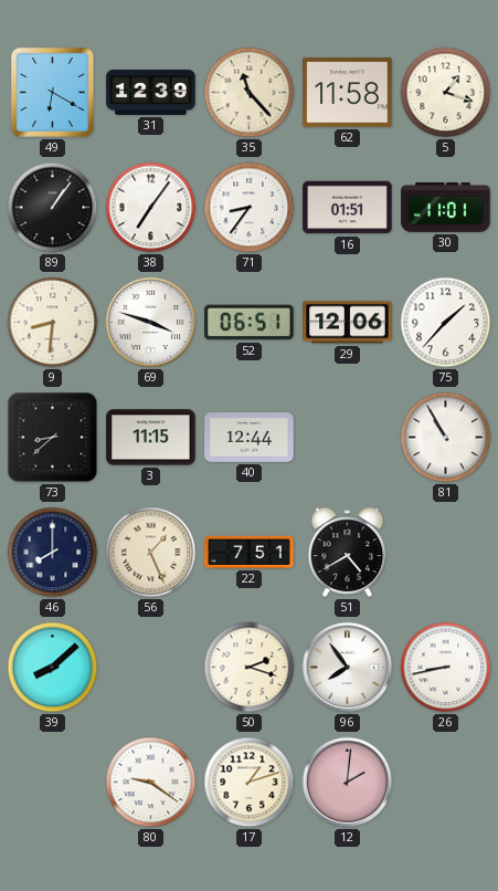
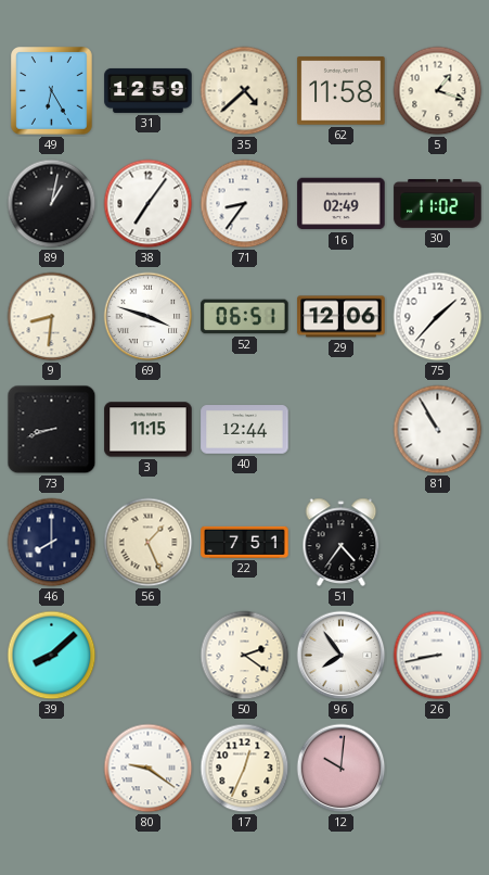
49: 6:20 -> 6:25
31: 12:39 -> 12:59
35: 11:23 -> 4:38
89: 1:06 -> 1:02
16: 01:51 -> 02:49
30: 11:01 -> 11:02
73: 8:38 -> 8:42
51: 4:40 -> 4:36
50: 2:18 -> 2:21
17: 1:12 -> 12:34
12: 2:01 -> 10:01
